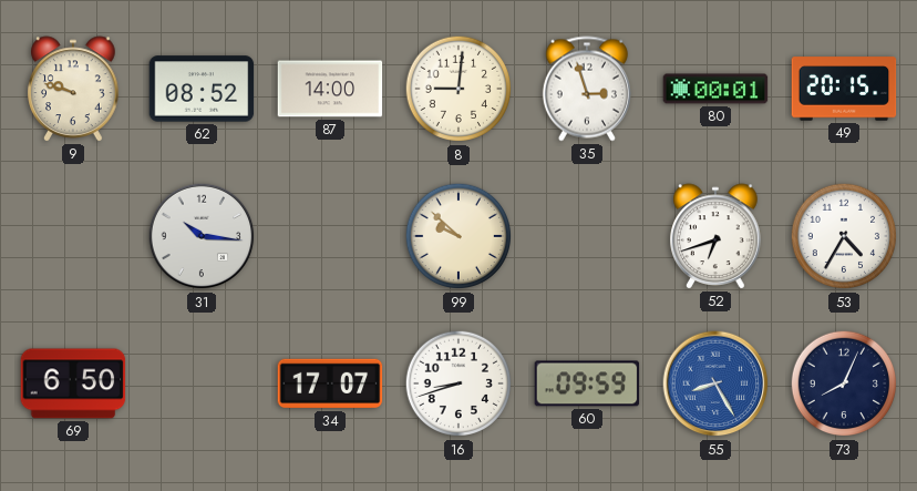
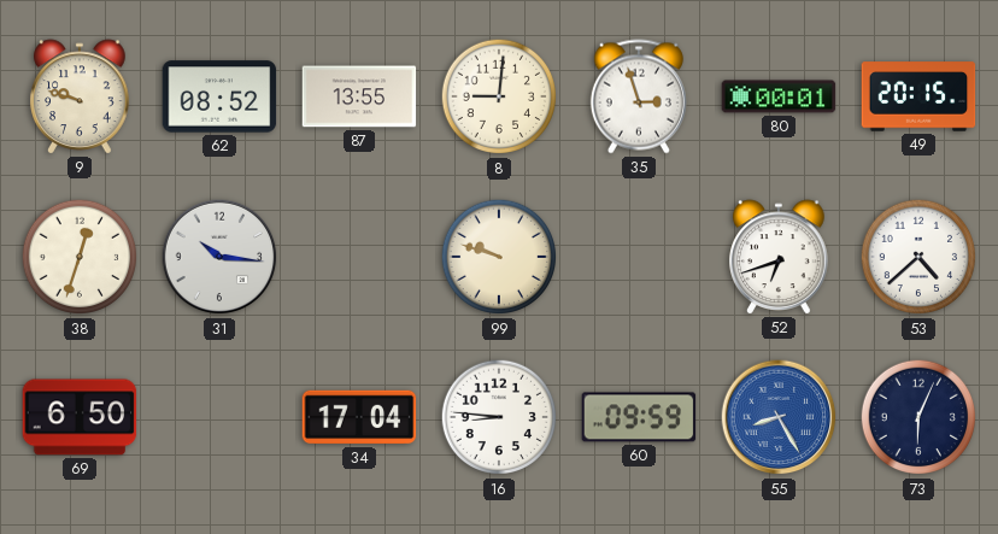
87: 14:00 -> 13:55
38: none -> 12:33
99: 9:52 -> 9:48
53: 4:35 -> 4:38
34: 17:07 -> 17:04
16: 8:42 -> 8:46
73: 8:04 -> 6:04
